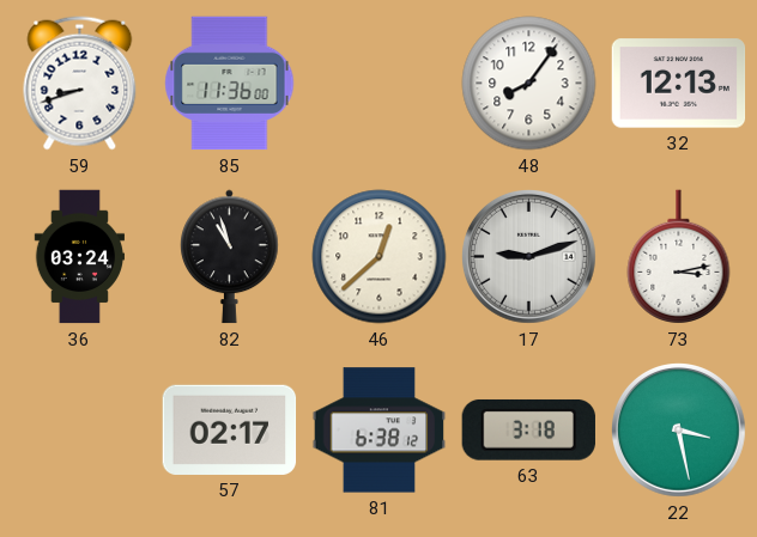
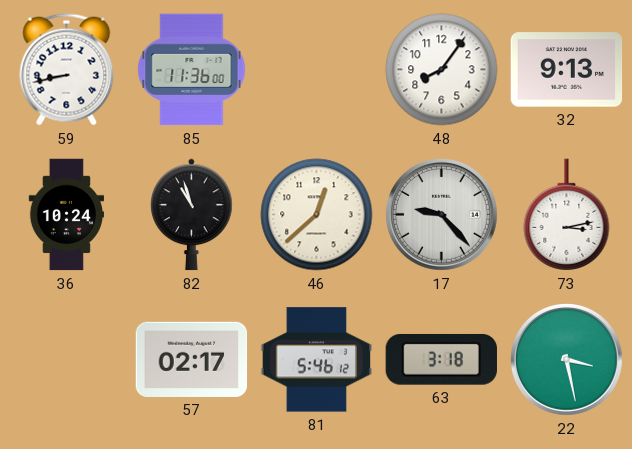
59: 8:42 -> 8:43
32: 12:13 -> 9:13
36: 03:24 -> 10:24
17: 9:12 -> 9:23
81: 6:38 -> 5:46
